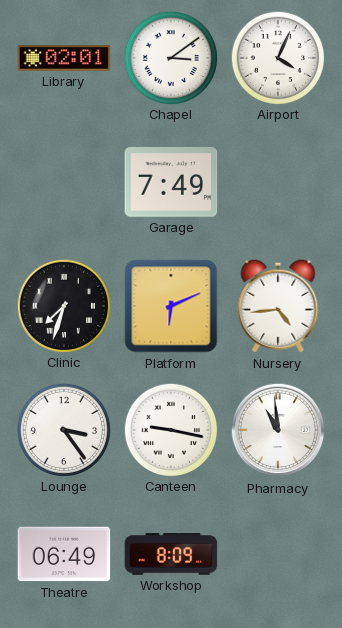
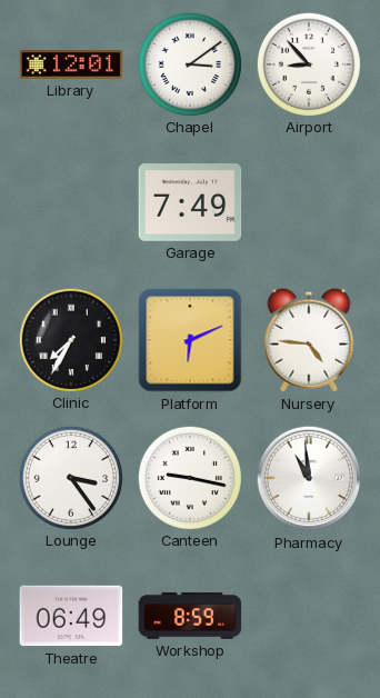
Library: 02:01 -> 12:01
Airport: 4:04 -> 8:53
Clinic: 7:33 -> 7:35
Nursery: 4:44 -> 4:46
Workshop: 8:09 -> 8:59
